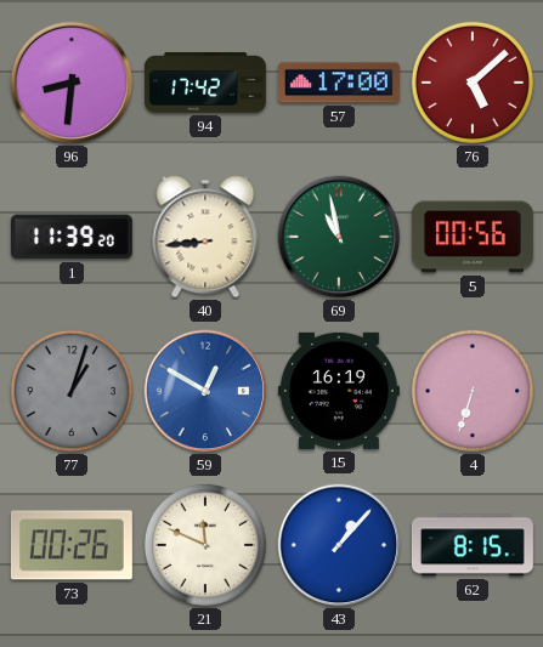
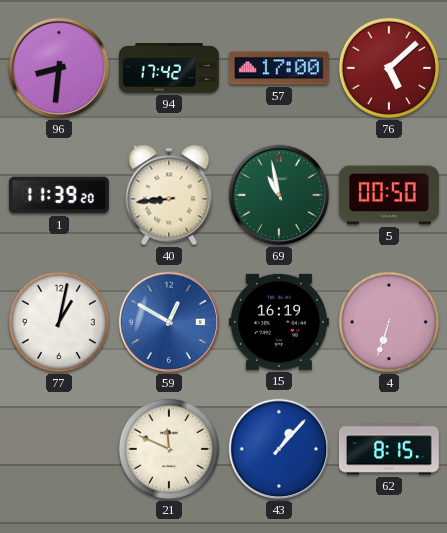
5: 00:56 -> 00:50
77: 1:03 -> 1:02
77 dial: grey -> white
73: 00:26 -> none
